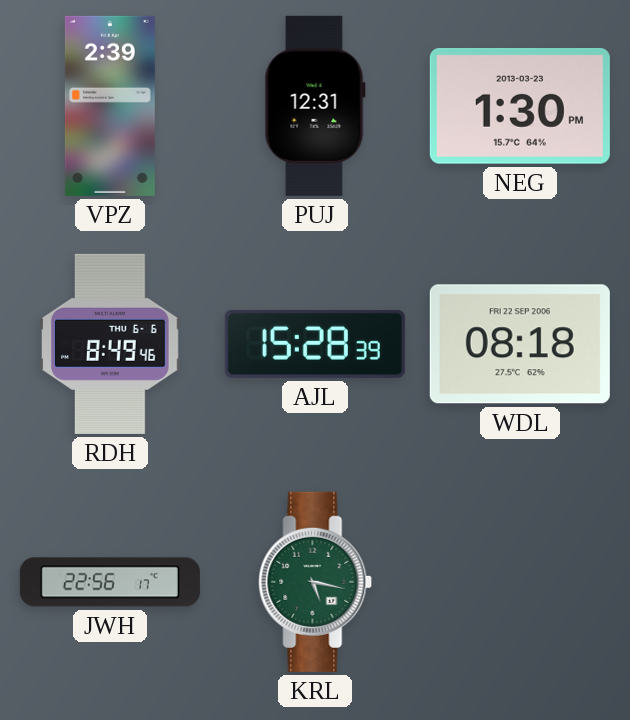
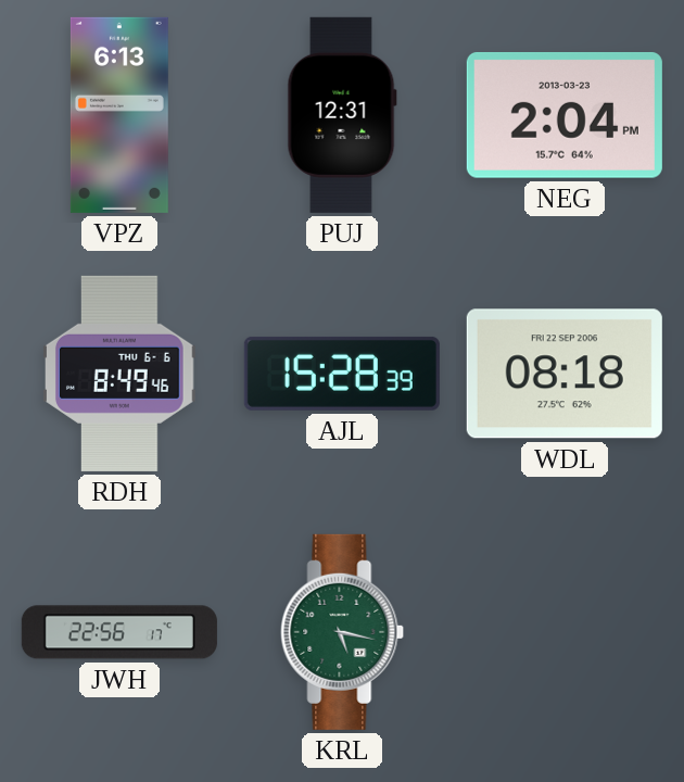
VPZ: 2:39 -> 6:13
NEG: 1:30 -> 2:04
